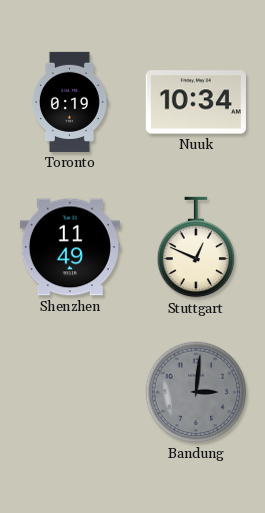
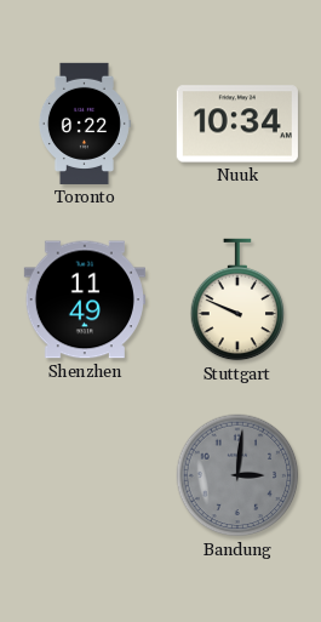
Toronto: 0:19 -> 0:22
Stuttgart: 12:49 -> 9:49
